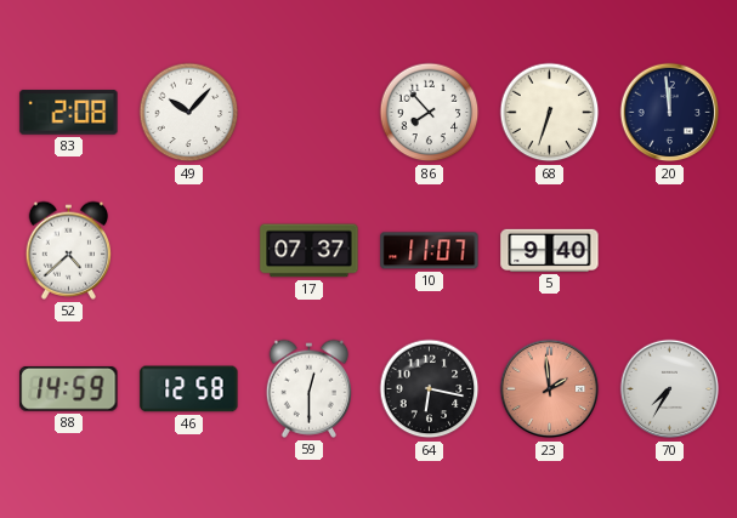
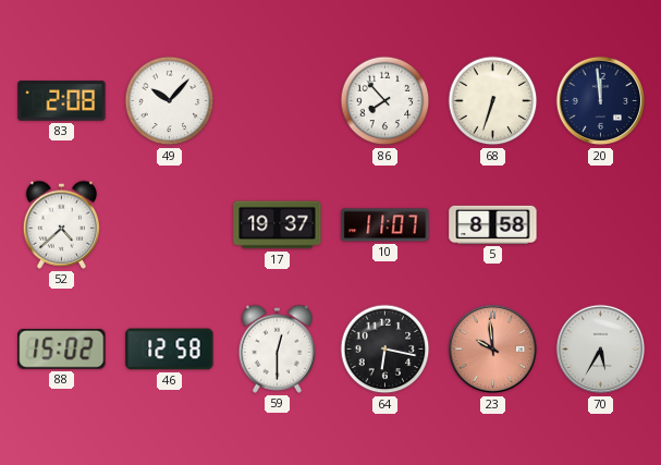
17: 07:37 -> 19:37
5: 9:40 -> 8:58
88: 14:59 -> 15:02
23: 1:59 -> 9:59
70: 7:35 -> 5:35
